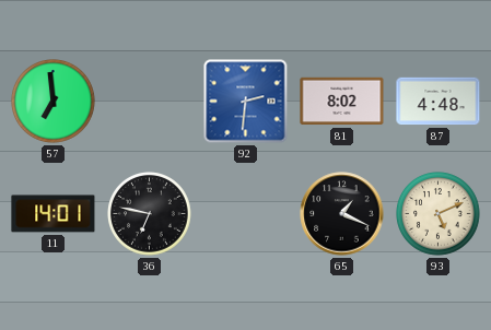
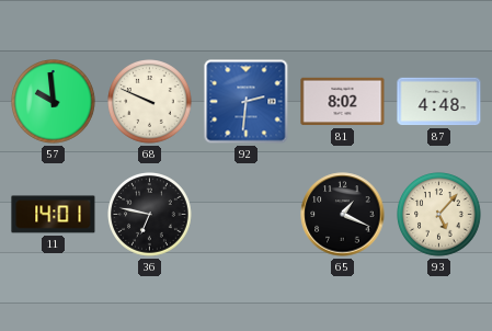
57: 6:59 -> 9:59
68: none -> 9:49
93: 5:11 -> 5:07
